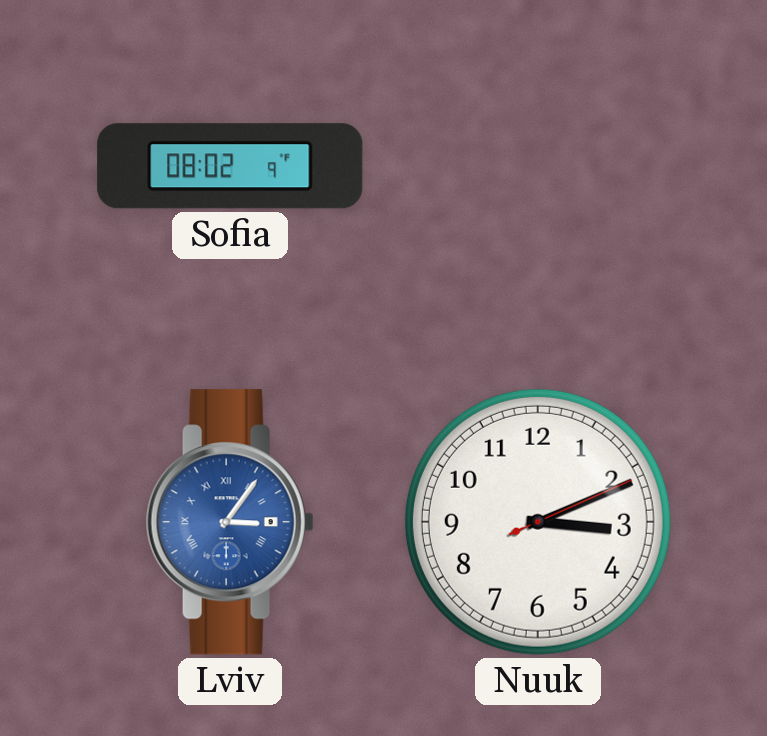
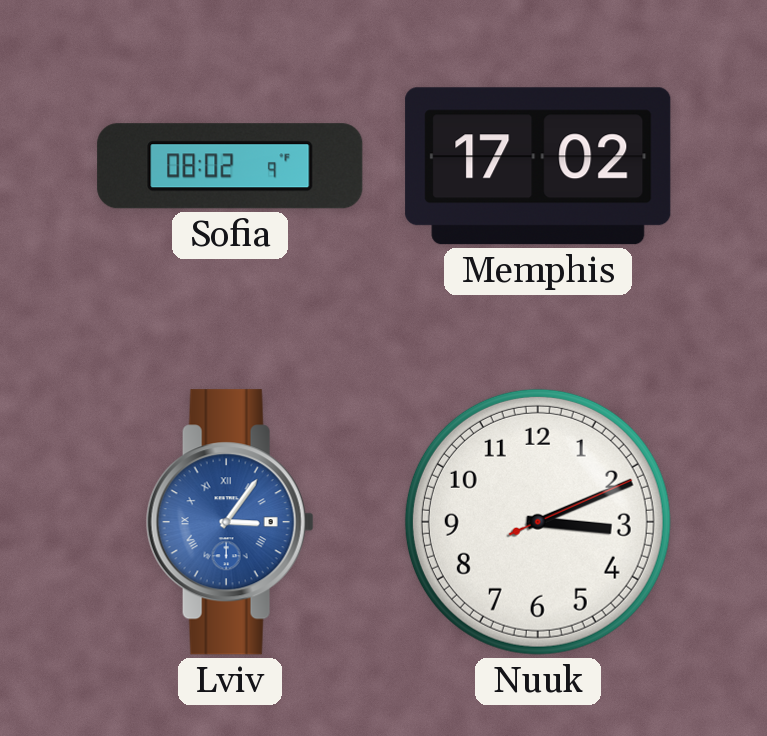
Memphis: none -> 17:02
